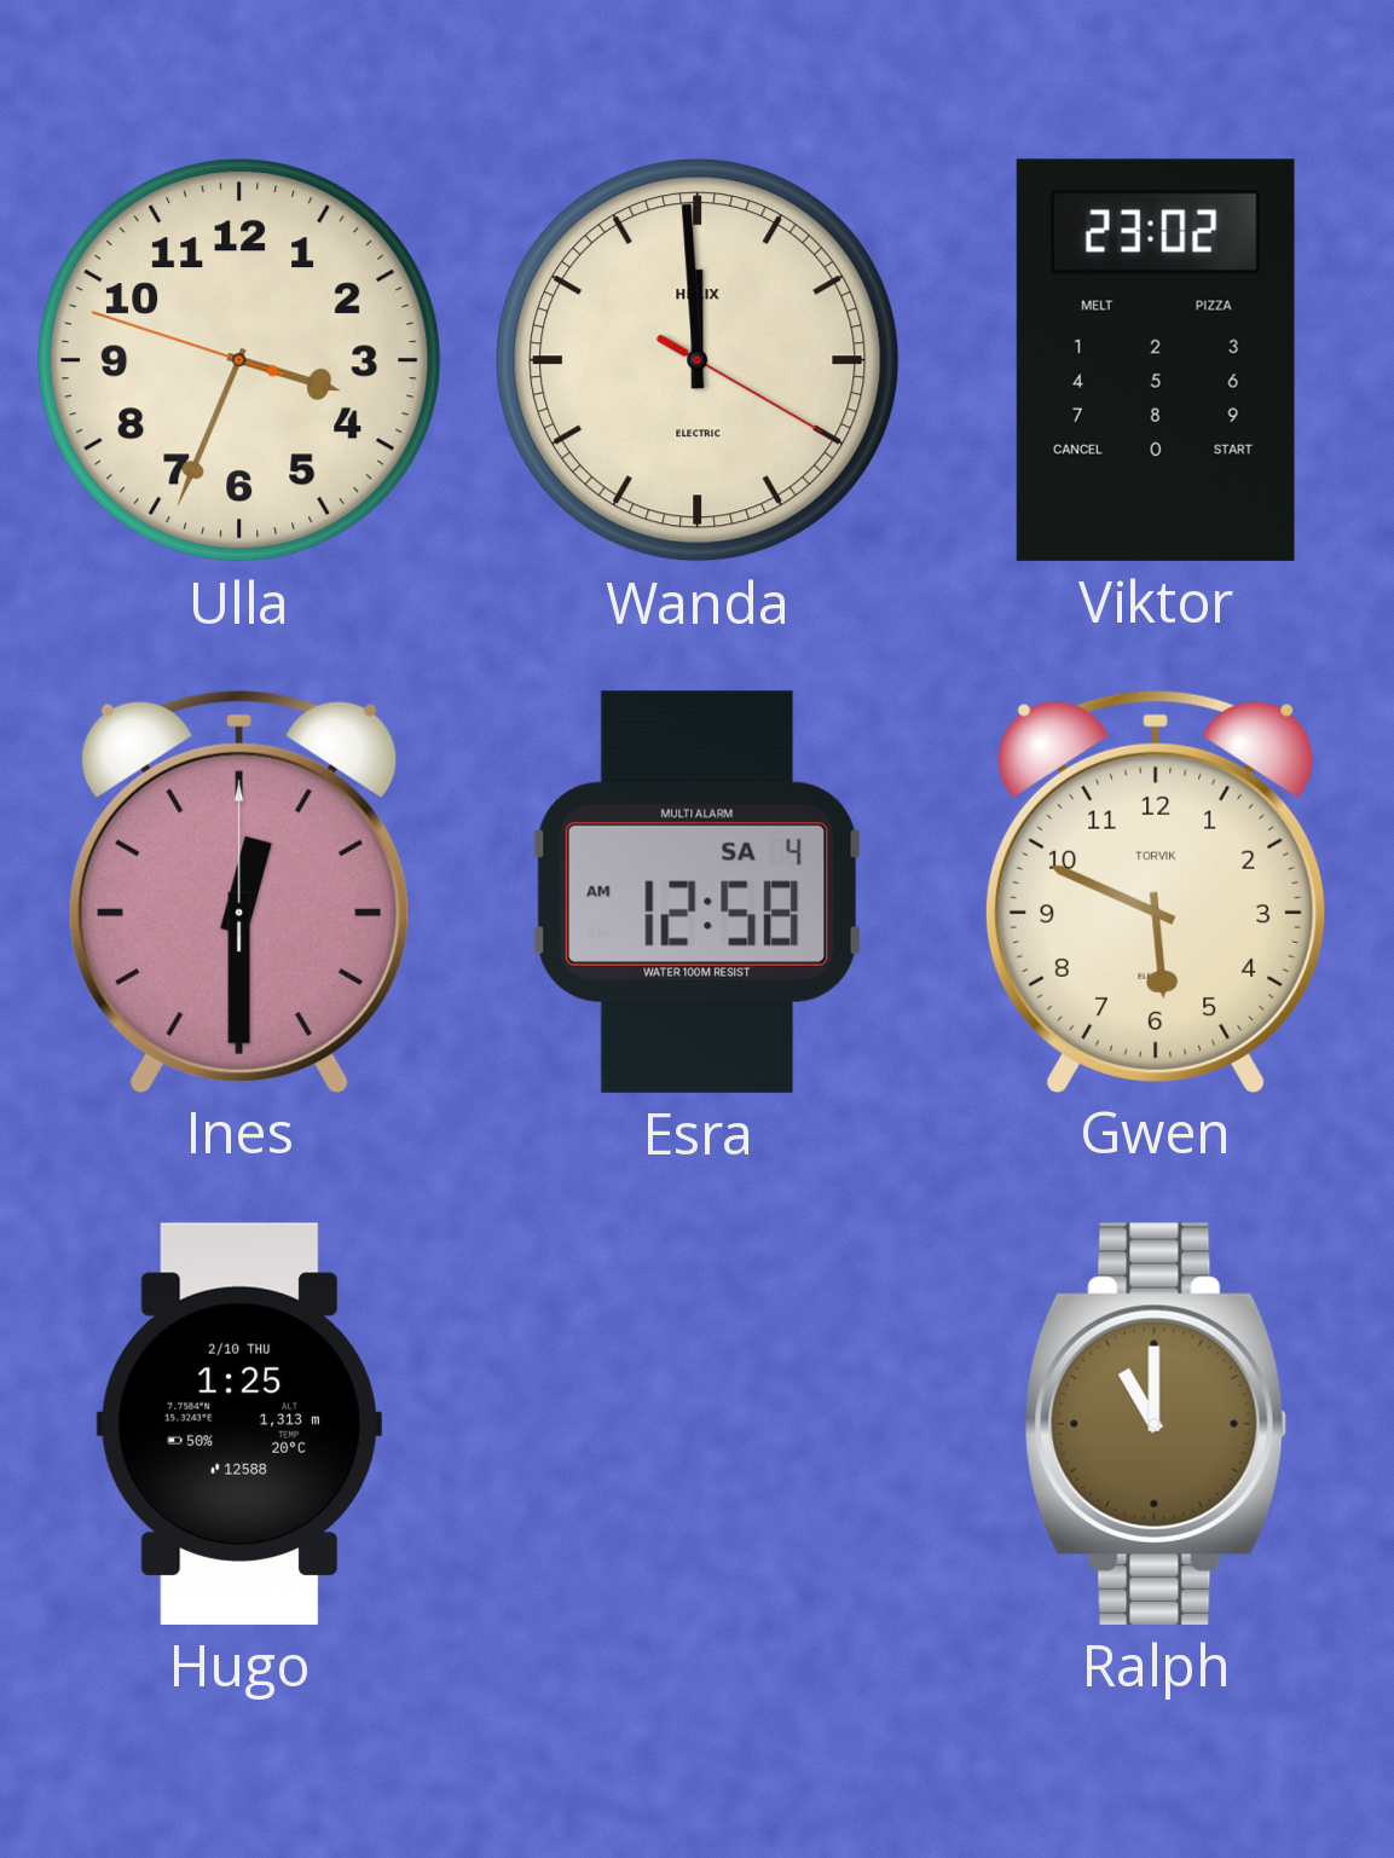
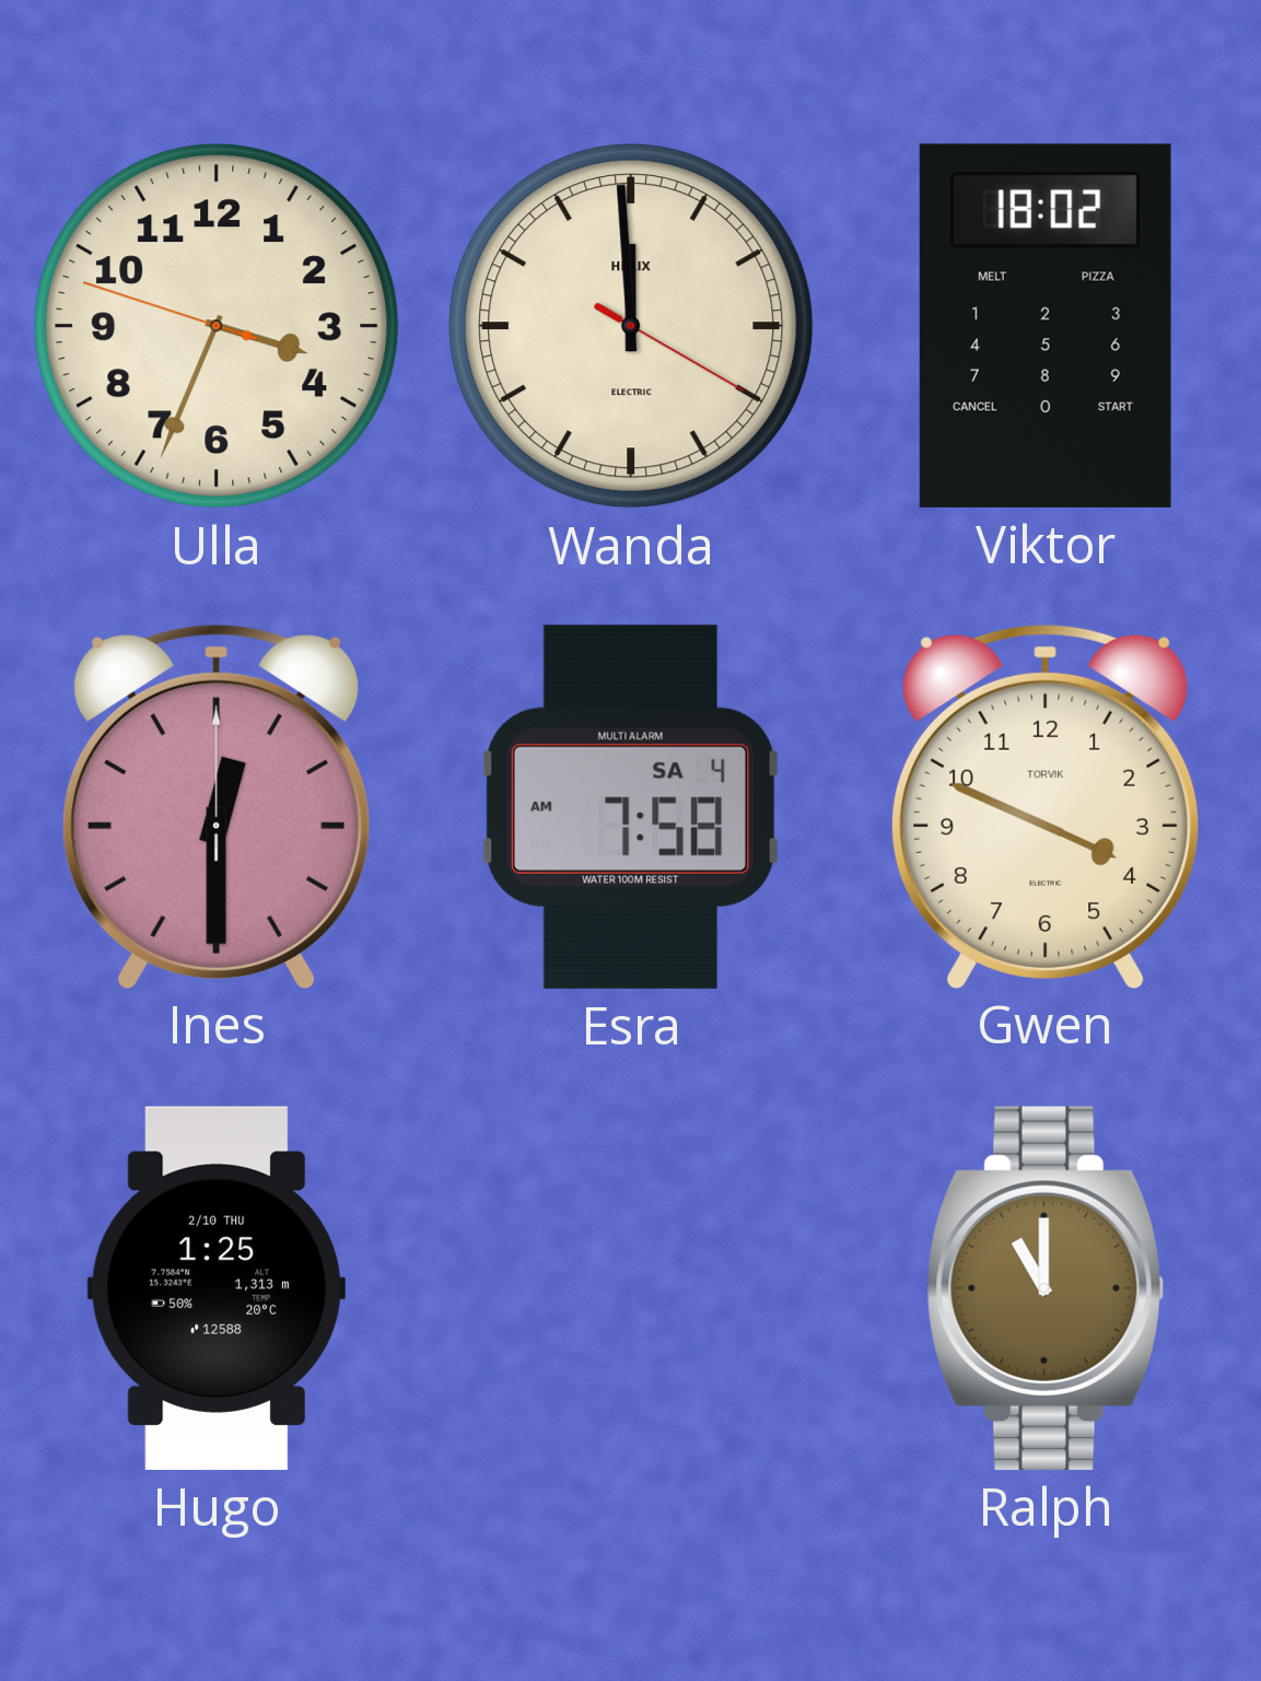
Viktor: 23:02 -> 18:02
Esra: 12:58 -> 7:58
Gwen: 5:49 -> 3:49
